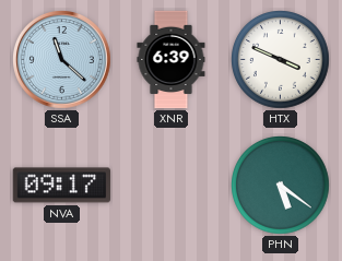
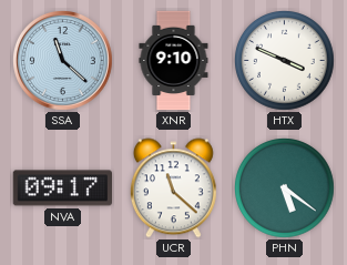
XNR: 6:39 -> 9:10
UCR: none -> 11:22
